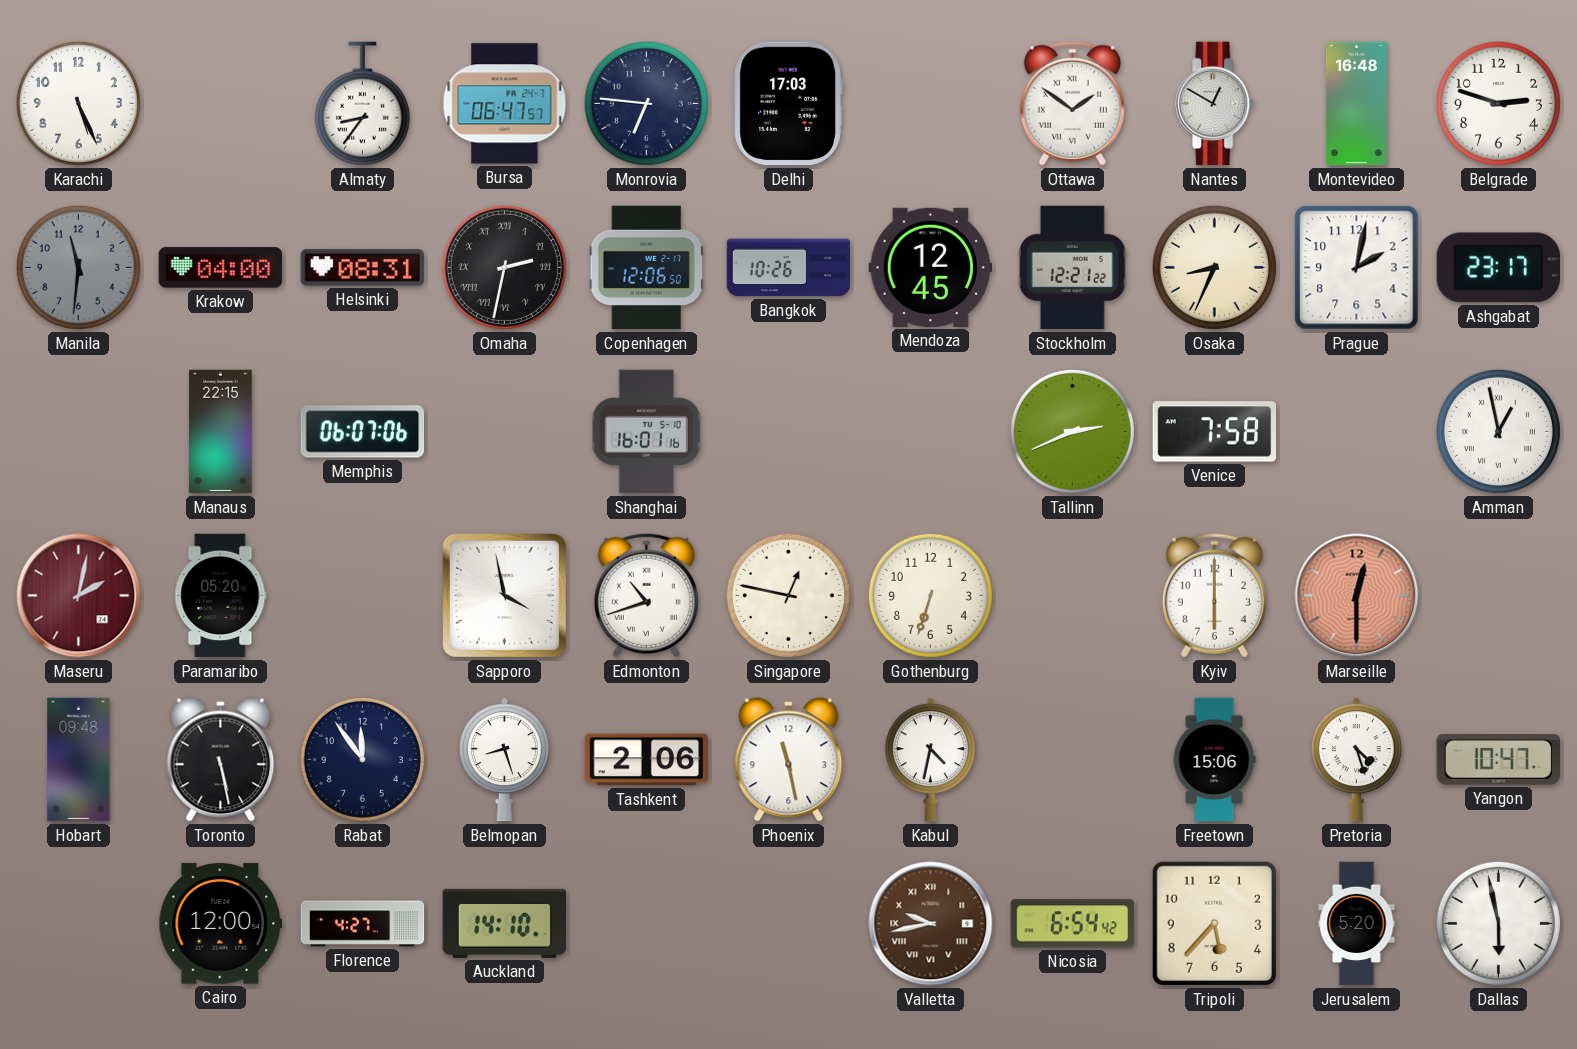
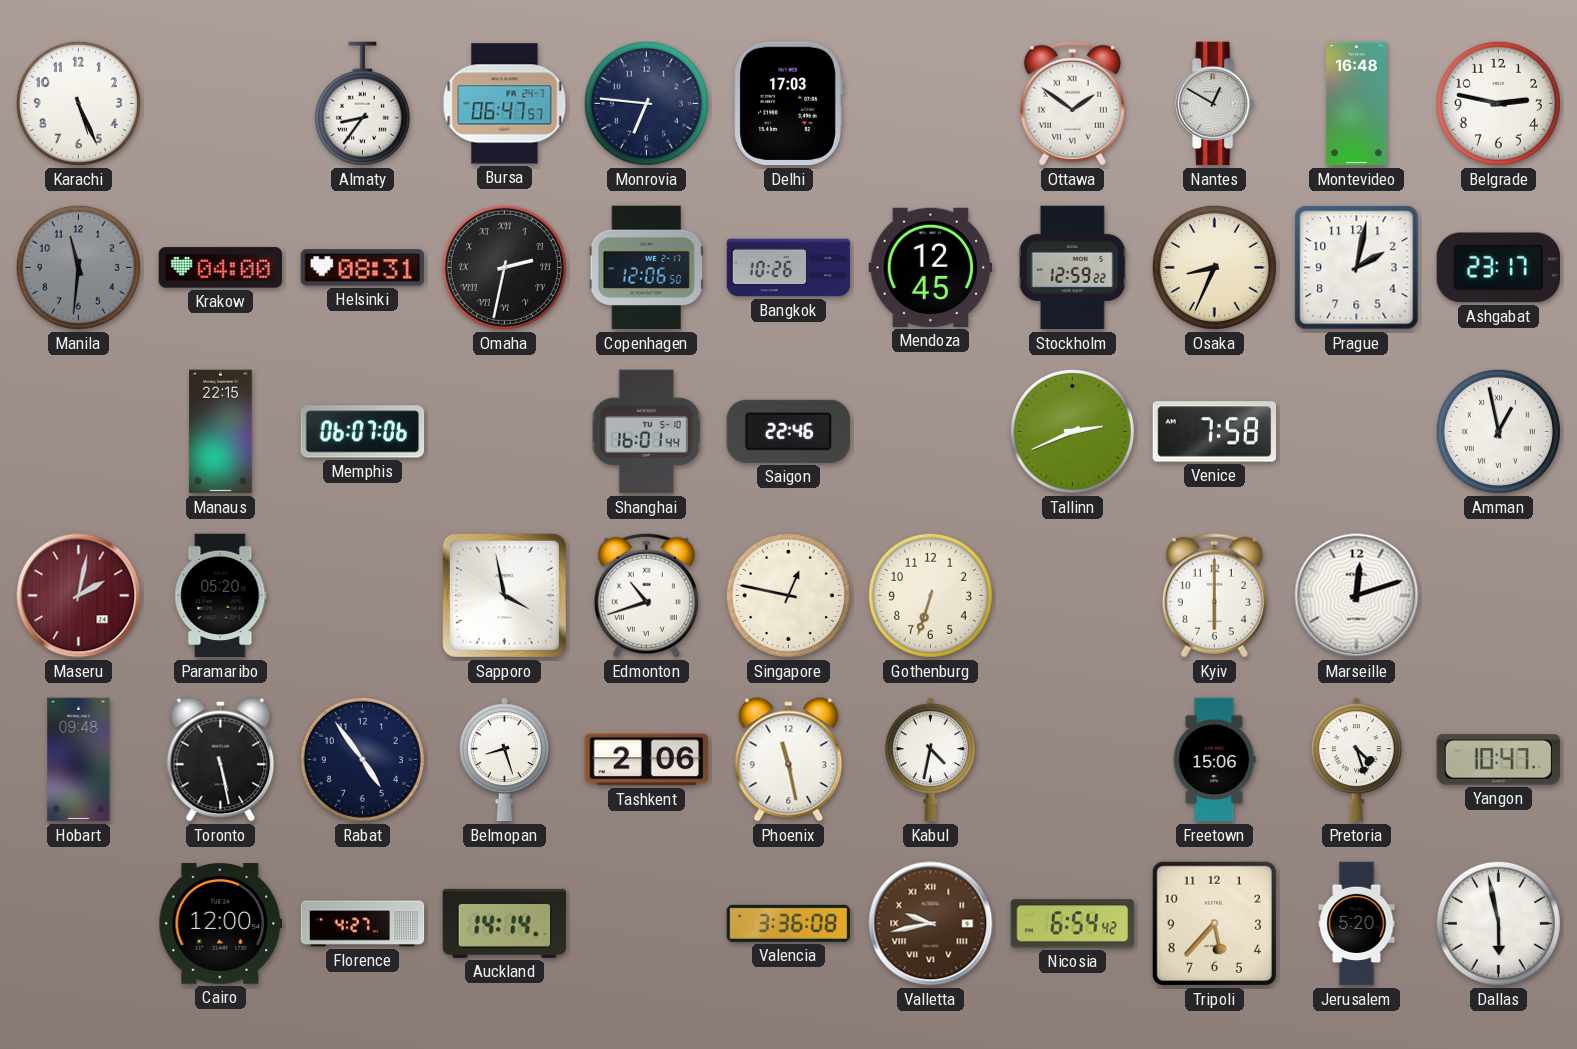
Belgrade: 2:48 -> 2:47
Stockholm: 12:21 -> 12:59
Shanghai: 16:01:16 -> 16:01:44
Saigon: none -> 22:46
Marseille: 12:30 -> 12:12
Marseille dial: salmon -> white
Rabat: 11:54 -> 4:54
Auckland: 14:10 -> 14:14
Valencia: none -> 3:36
